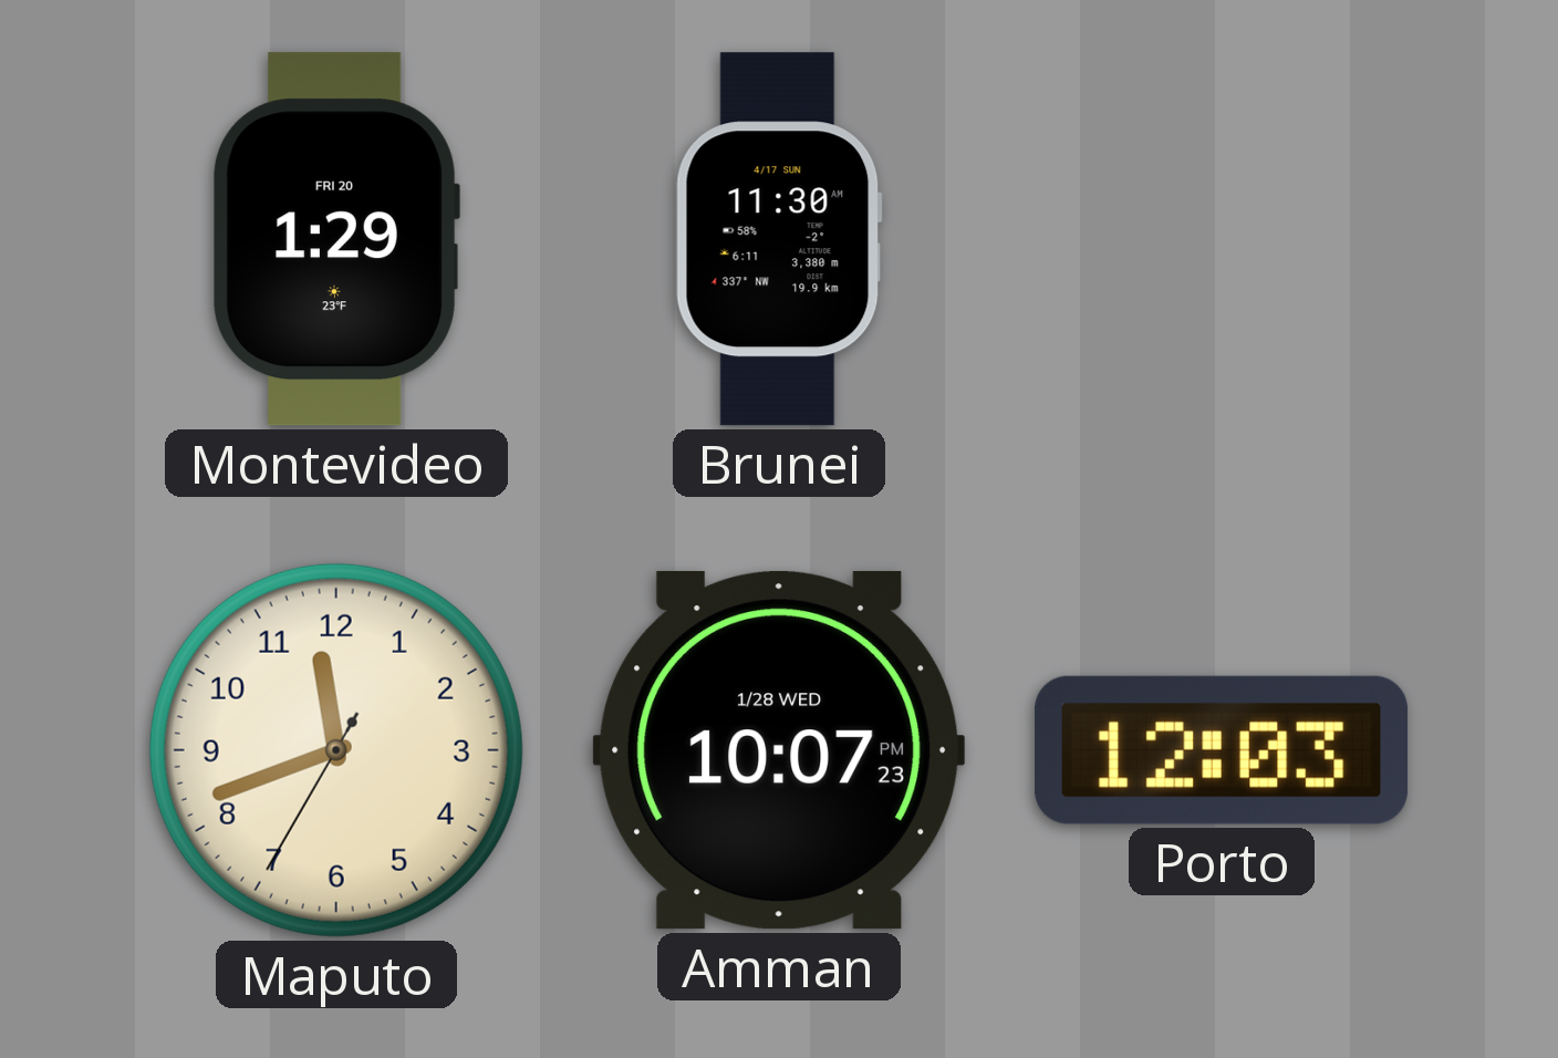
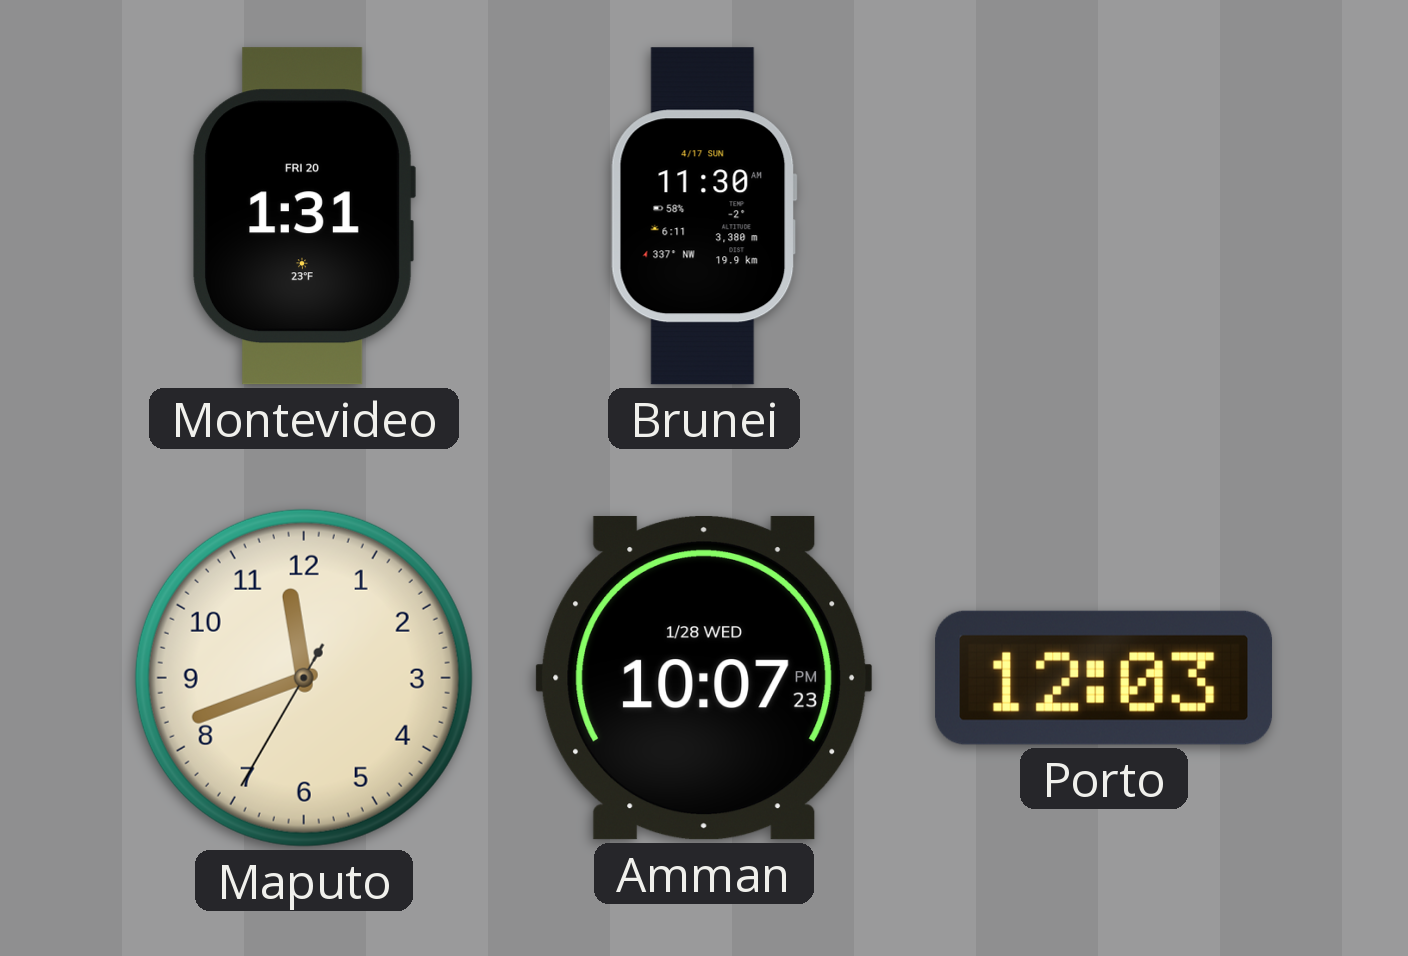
Montevideo: 1:29 -> 1:31
